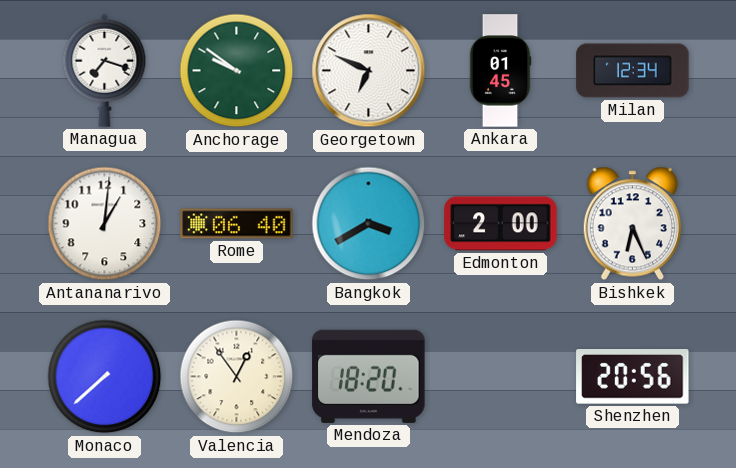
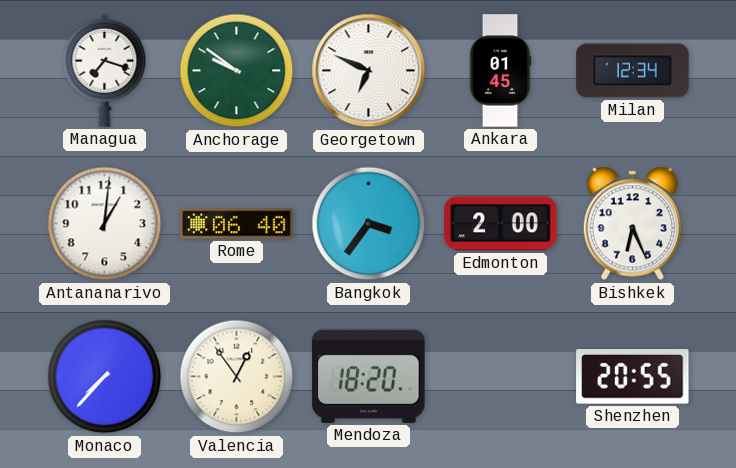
Bangkok: 3:40 -> 3:36
Monaco: 7:38 -> 7:37
Shenzhen: 20:56 -> 20:55
